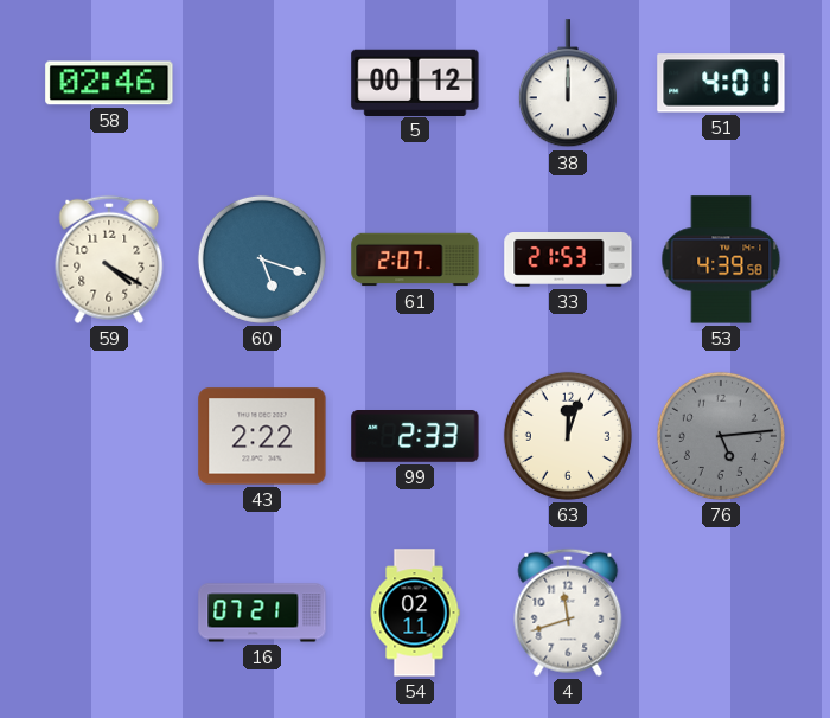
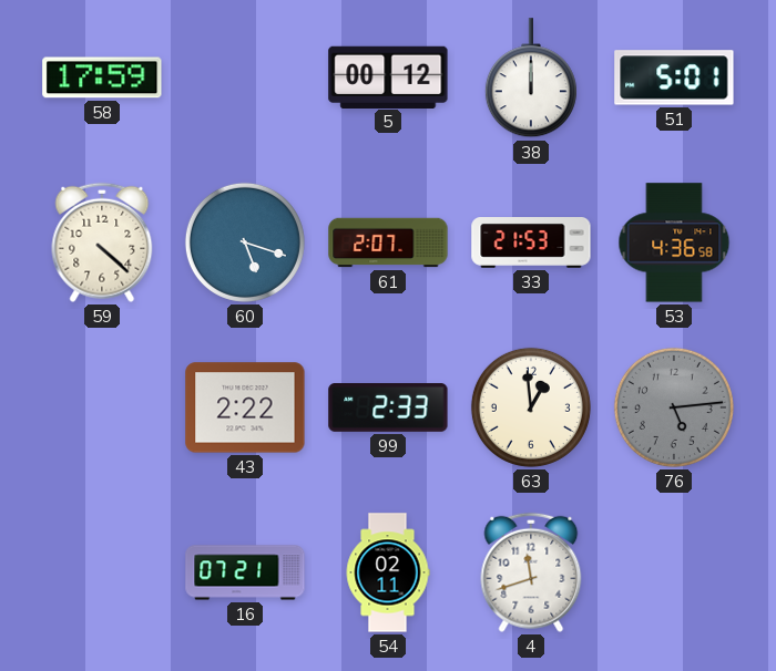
58: 02:46 -> 17:59
51: 4:01 -> 5:01
59: 4:20 -> 4:22
53: 4:39 -> 4:36
63: 12:03 -> 12:59
